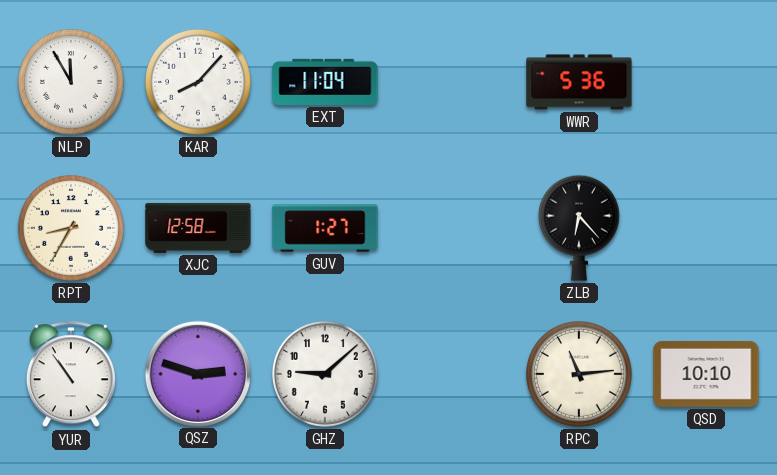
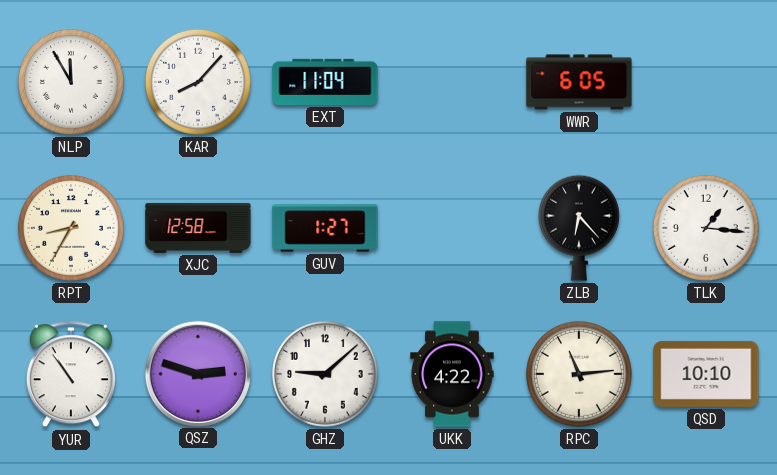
WWR: 5:36 -> 6:05
TLK: none -> 1:16
UKK: none -> 4:22
